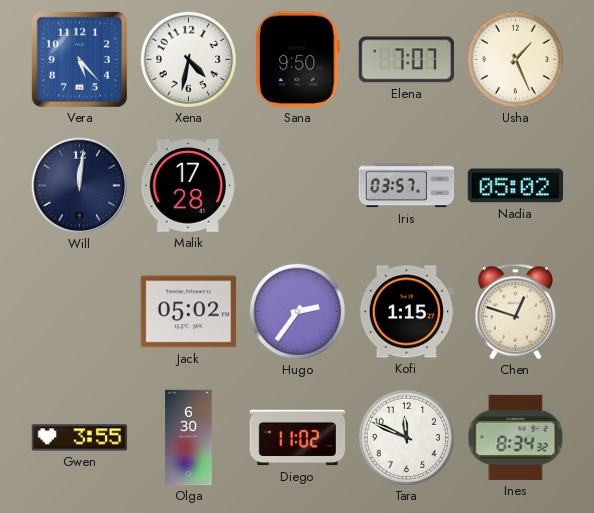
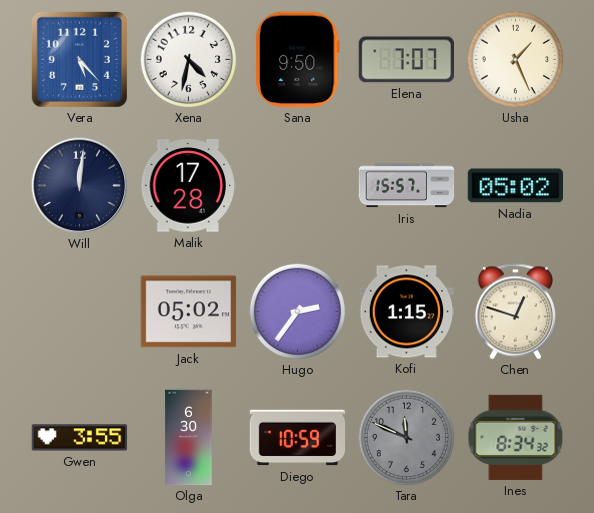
Iris: 03:57 -> 15:57
Diego: 11:02 -> 10:59
Tara dial: white -> grey
